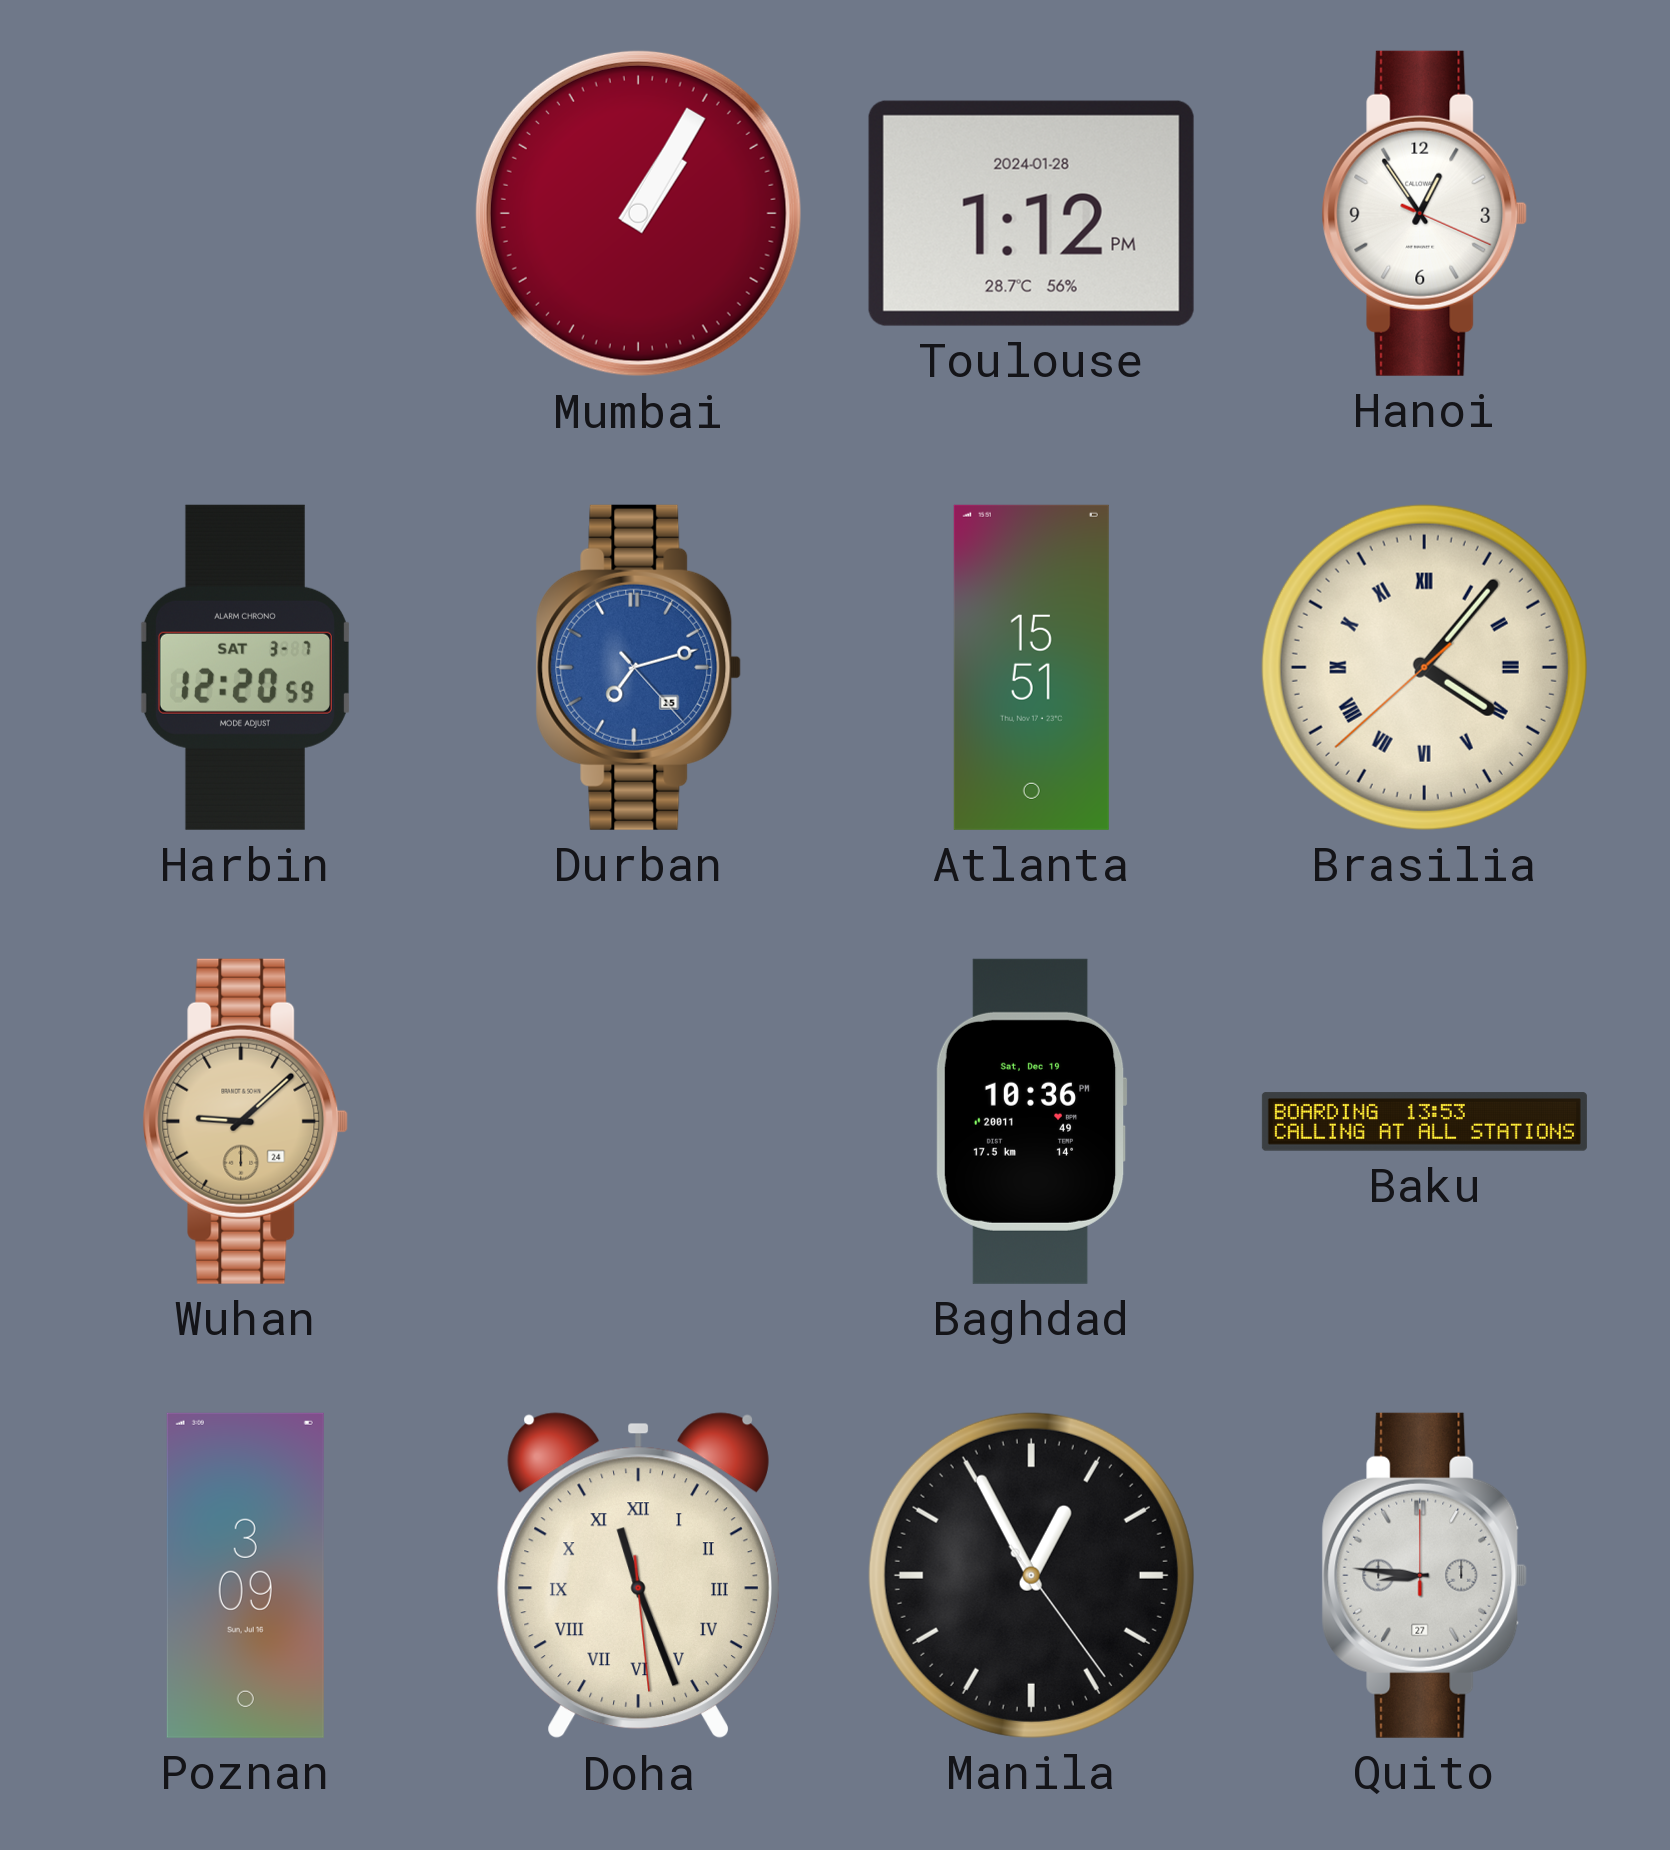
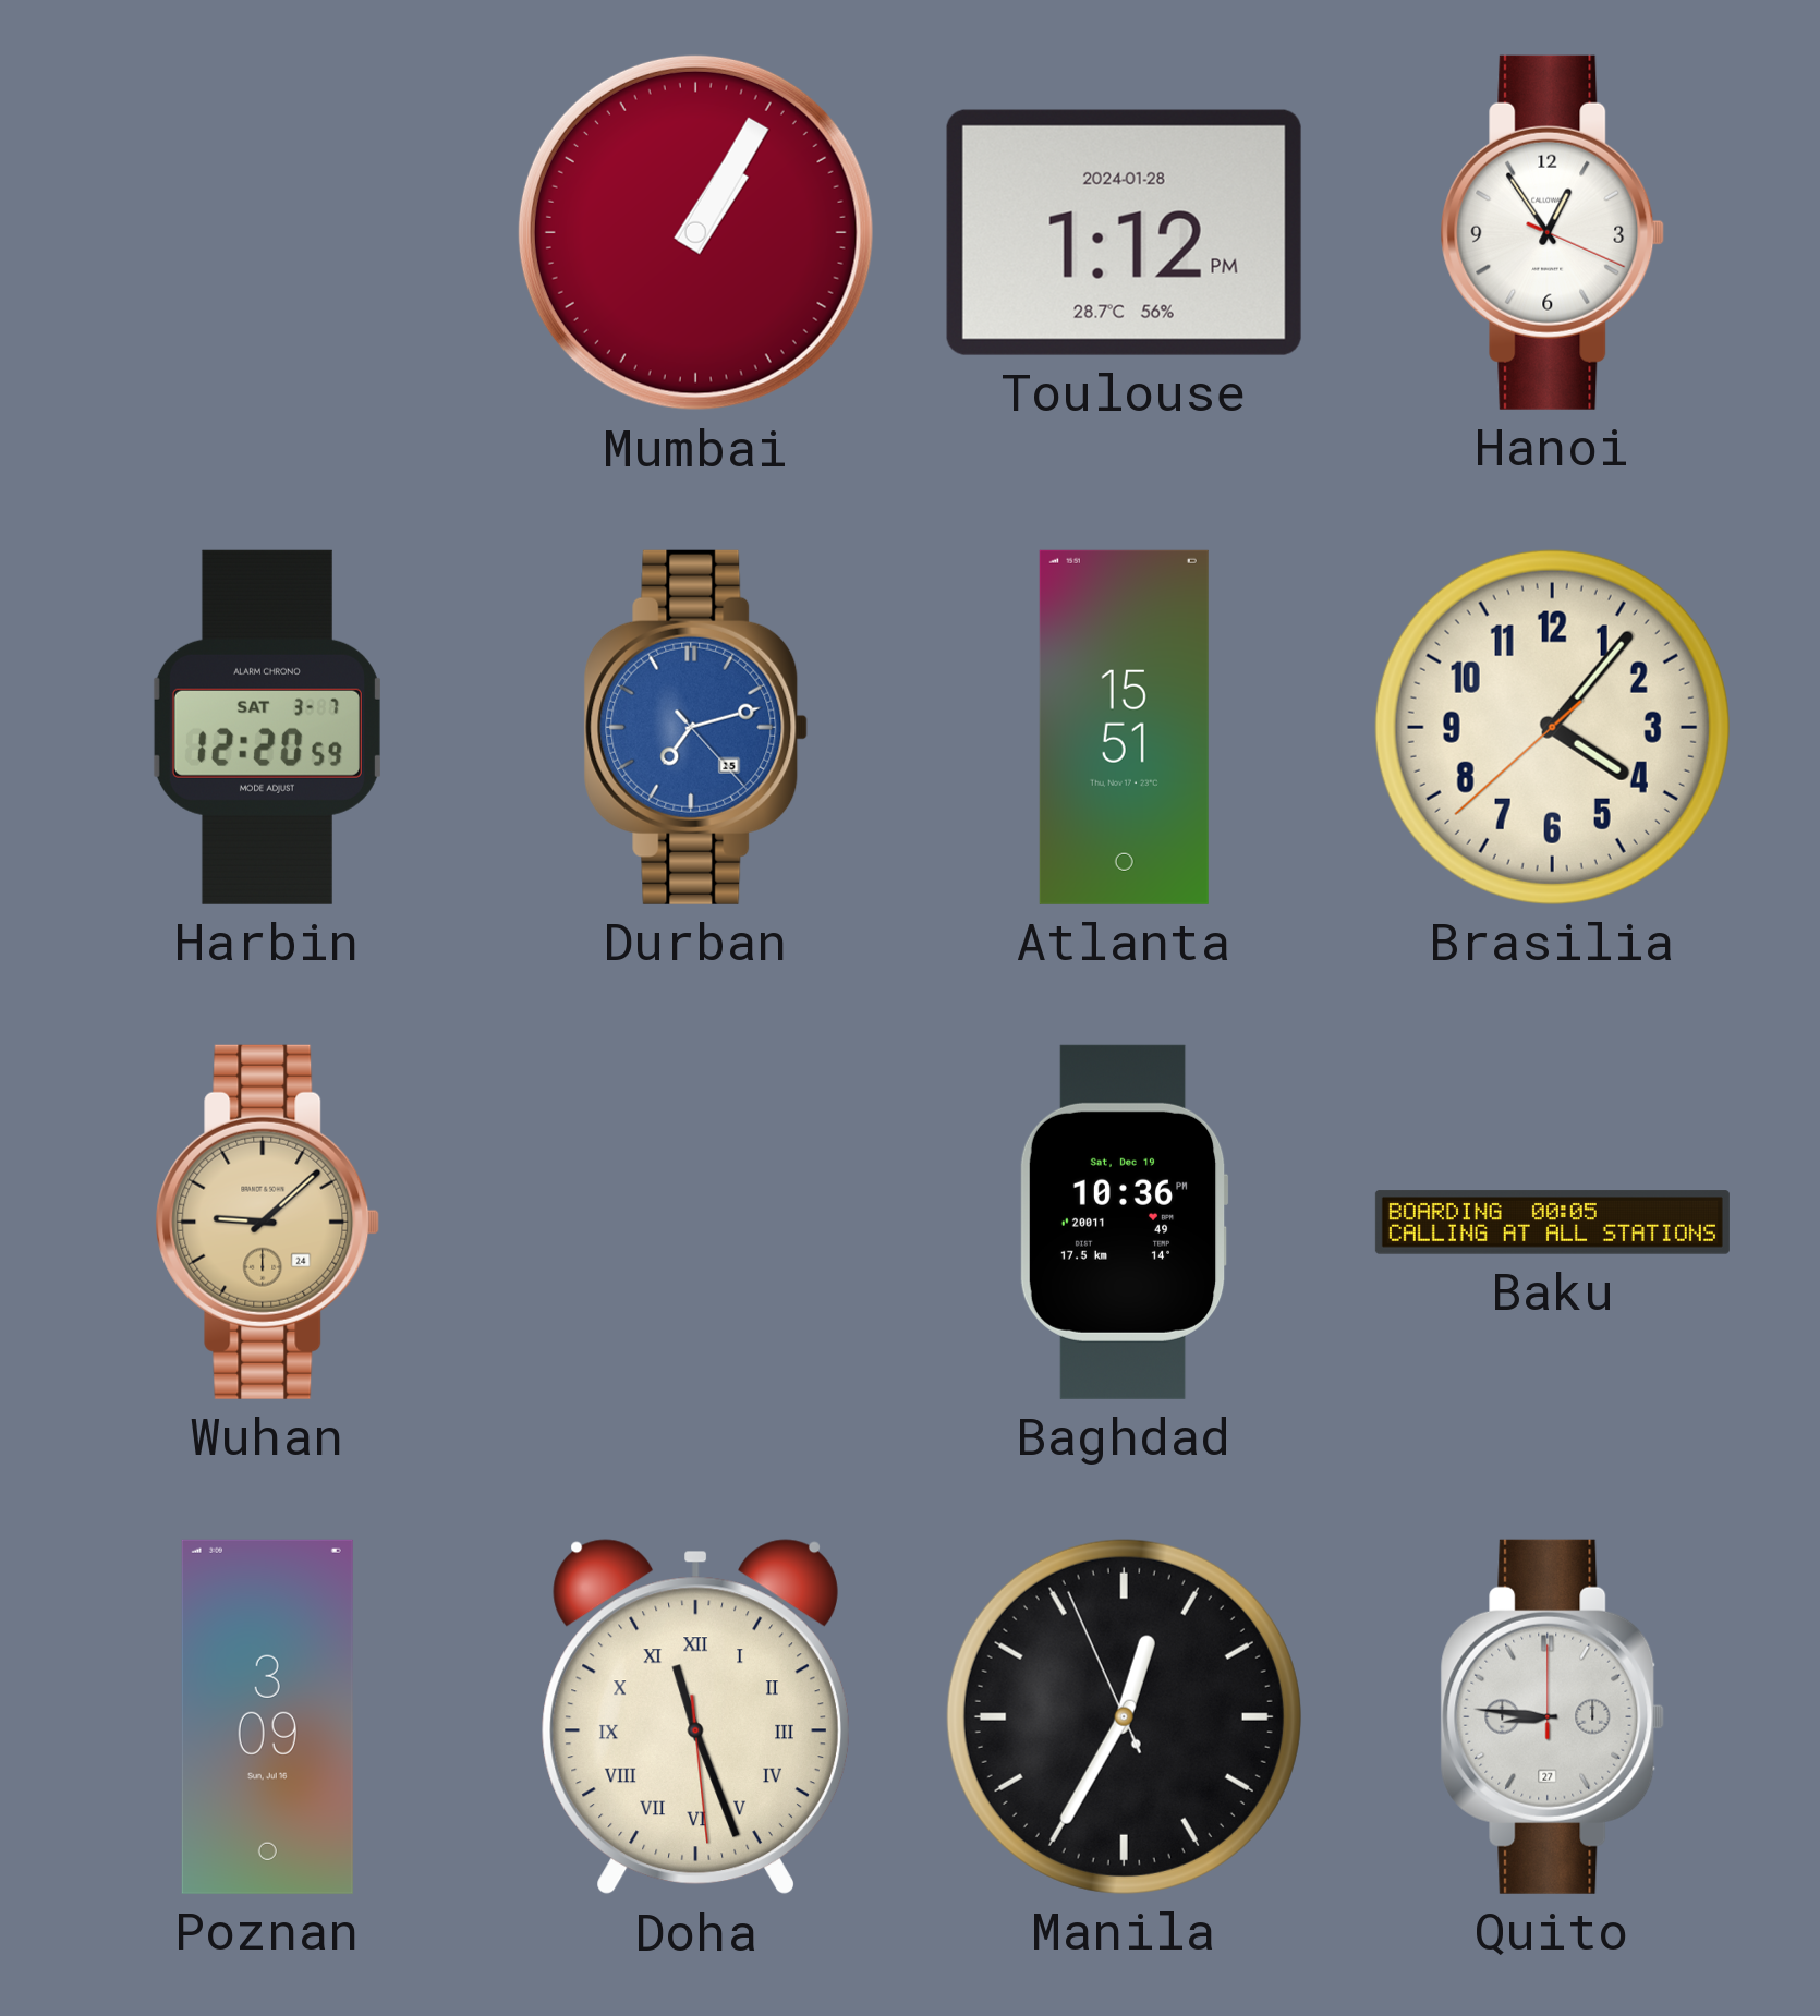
Brasilia numerals: Roman -> Arabic
Baku: 13:53 -> 00:05
Manila: 12:55 -> 12:34
